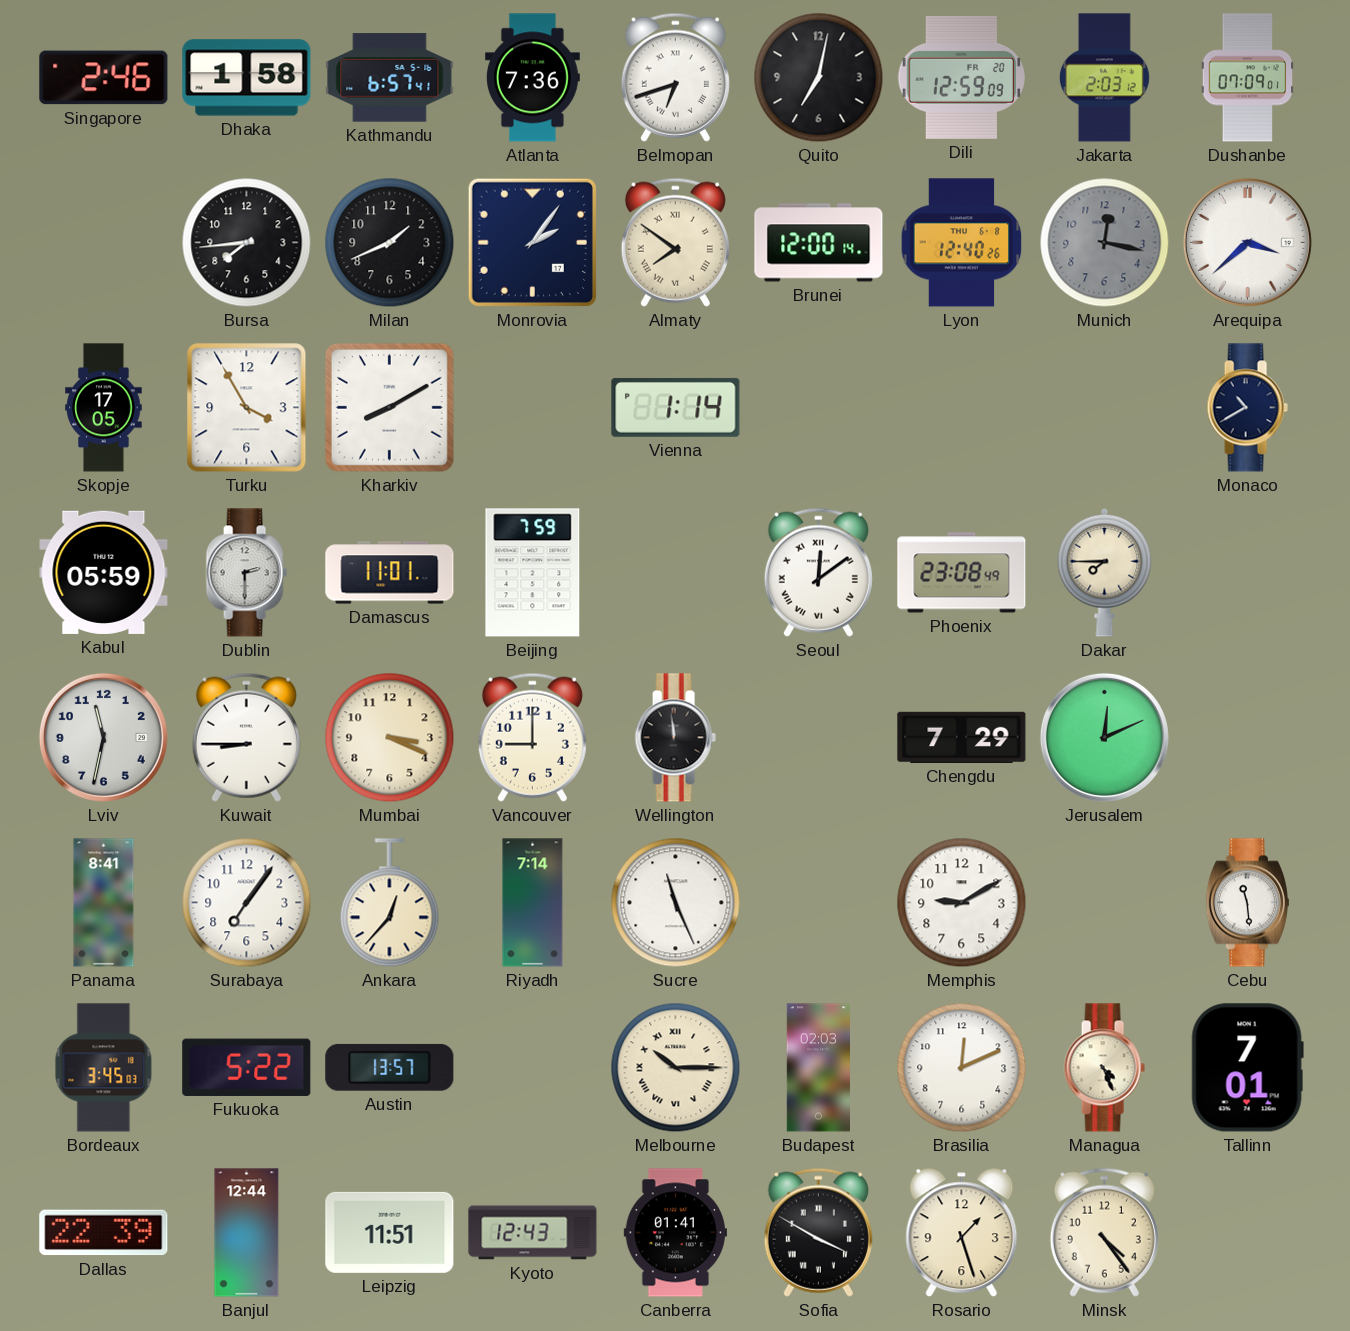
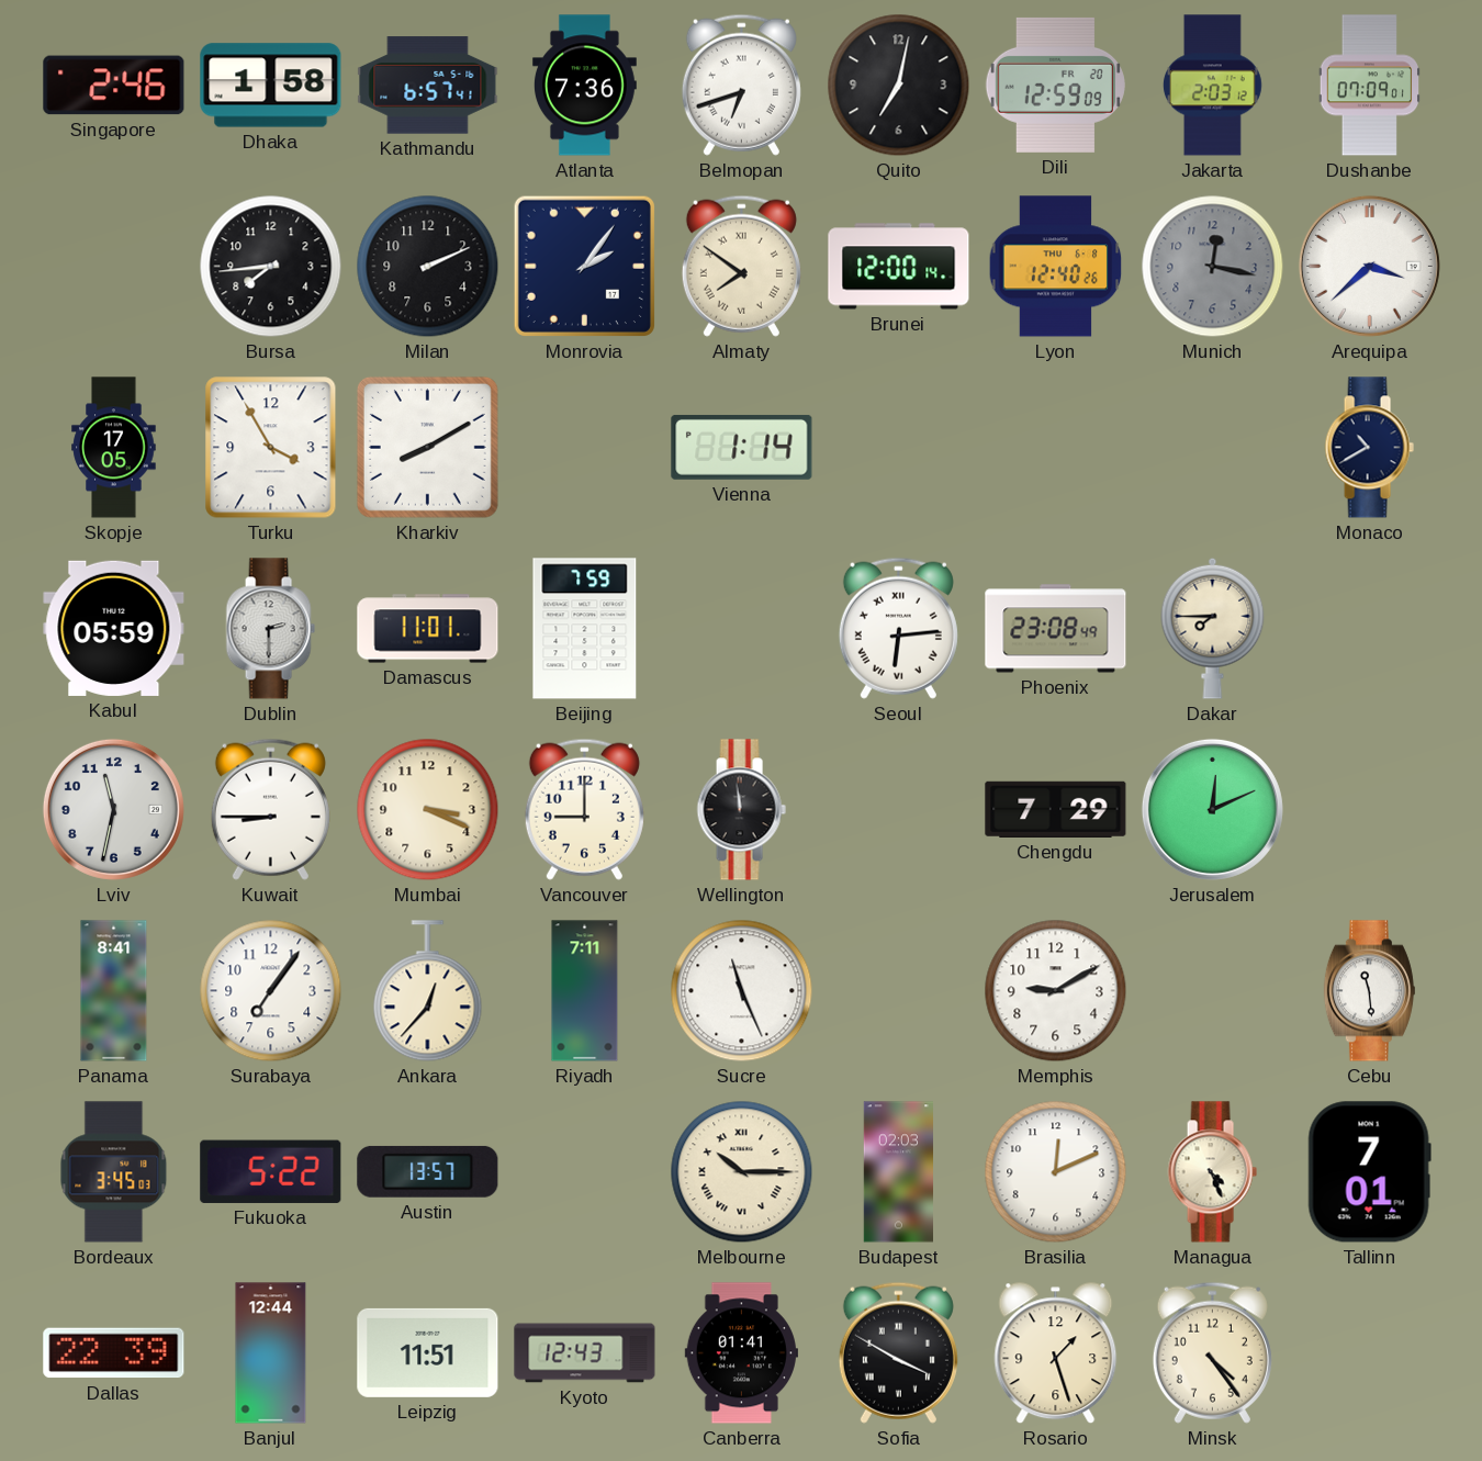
Milan: 1:41 -> 2:11
Seoul: 12:09 -> 6:14
Riyadh: 7:14 -> 7:11
